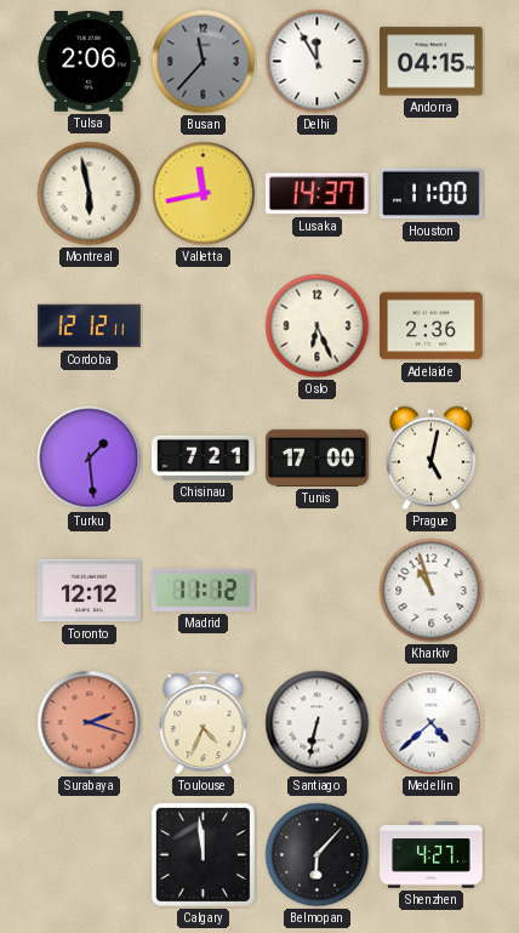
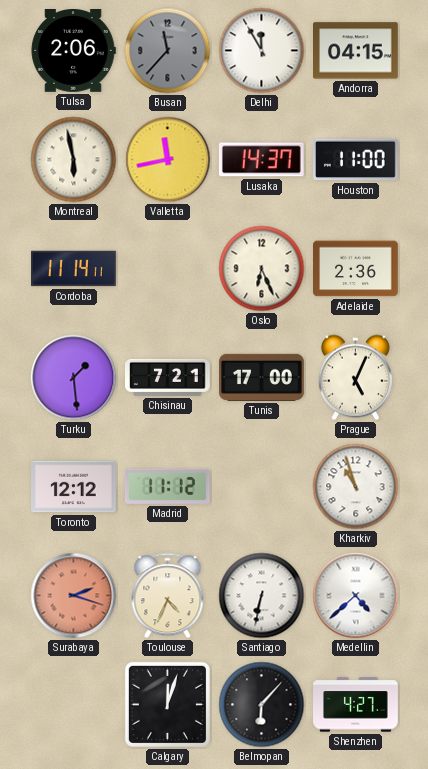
Cordoba: 12:12 -> 11:14
Prague: 5:02 -> 5:04
Calgary: 11:59 -> 12:03
